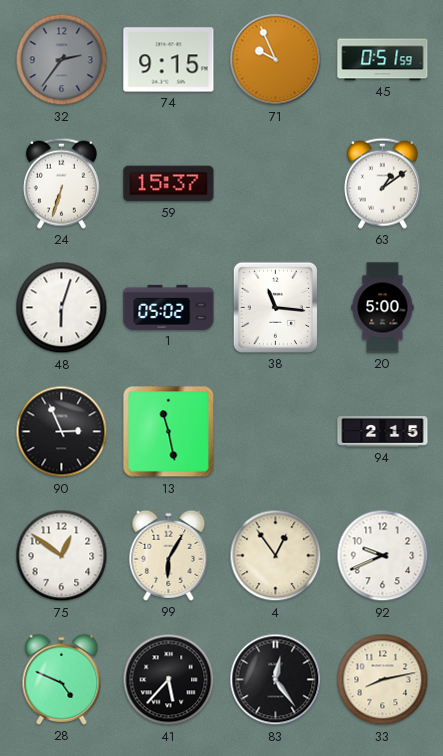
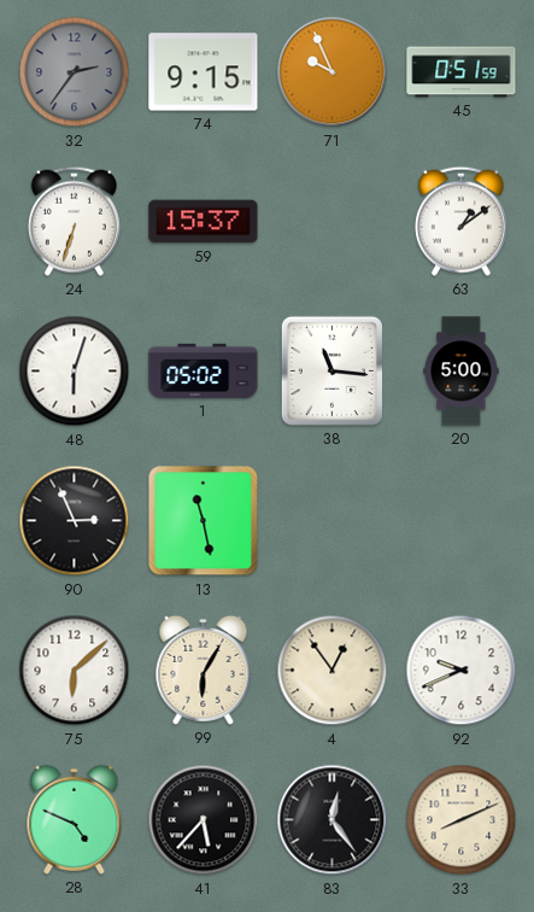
94: 2:15 -> none
75: 12:51 -> 6:08
33: 8:13 -> 8:11
